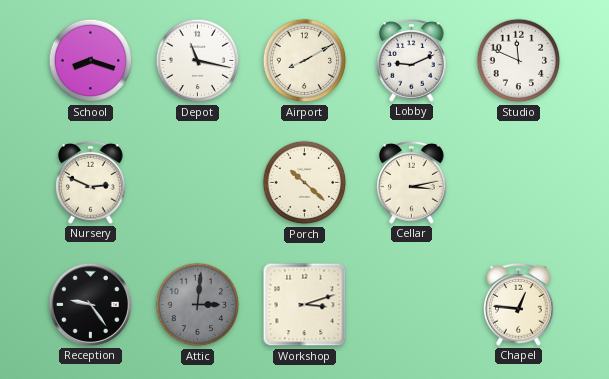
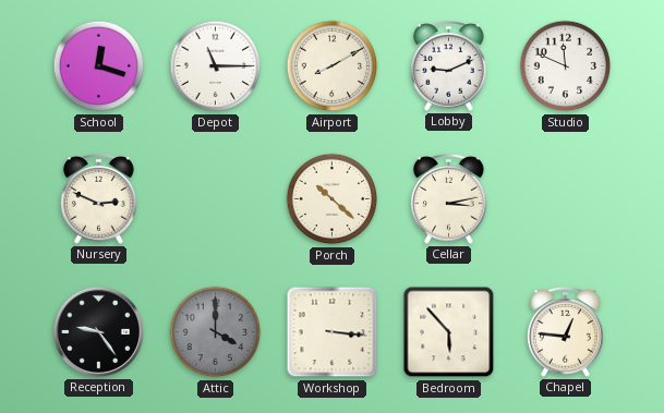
School: 8:18 -> 12:18
Depot: 11:17 -> 11:15
Attic: 3:01 -> 4:00
Workshop: 3:12 -> 3:16
Bedroom: none -> 5:53
